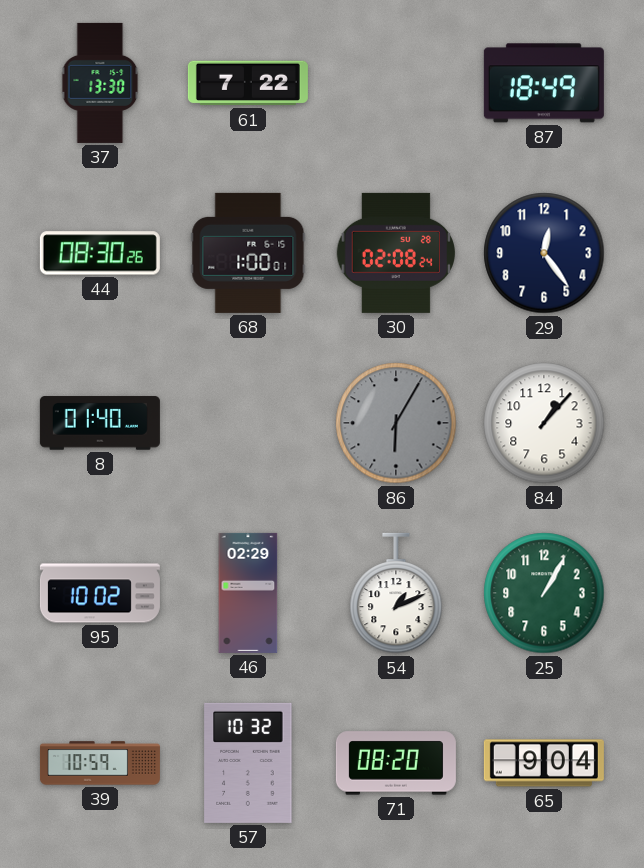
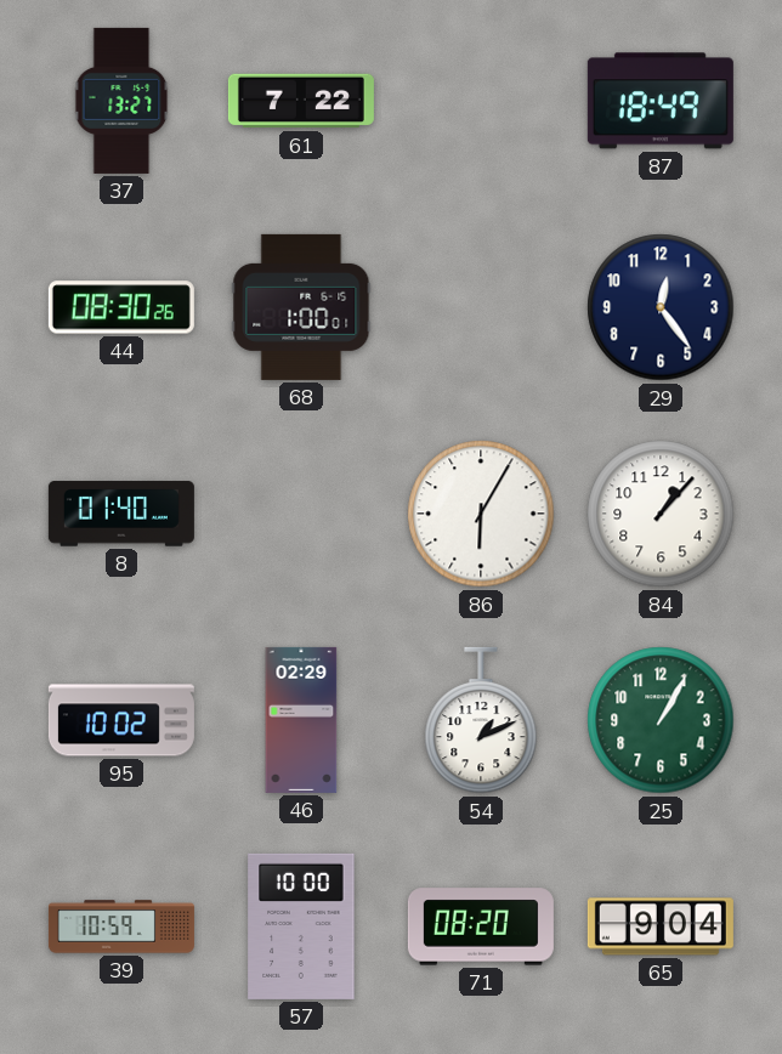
37: 13:30 -> 13:27
30: 02:08 -> none
86 dial: grey -> white
57: 10:32 -> 10:00
